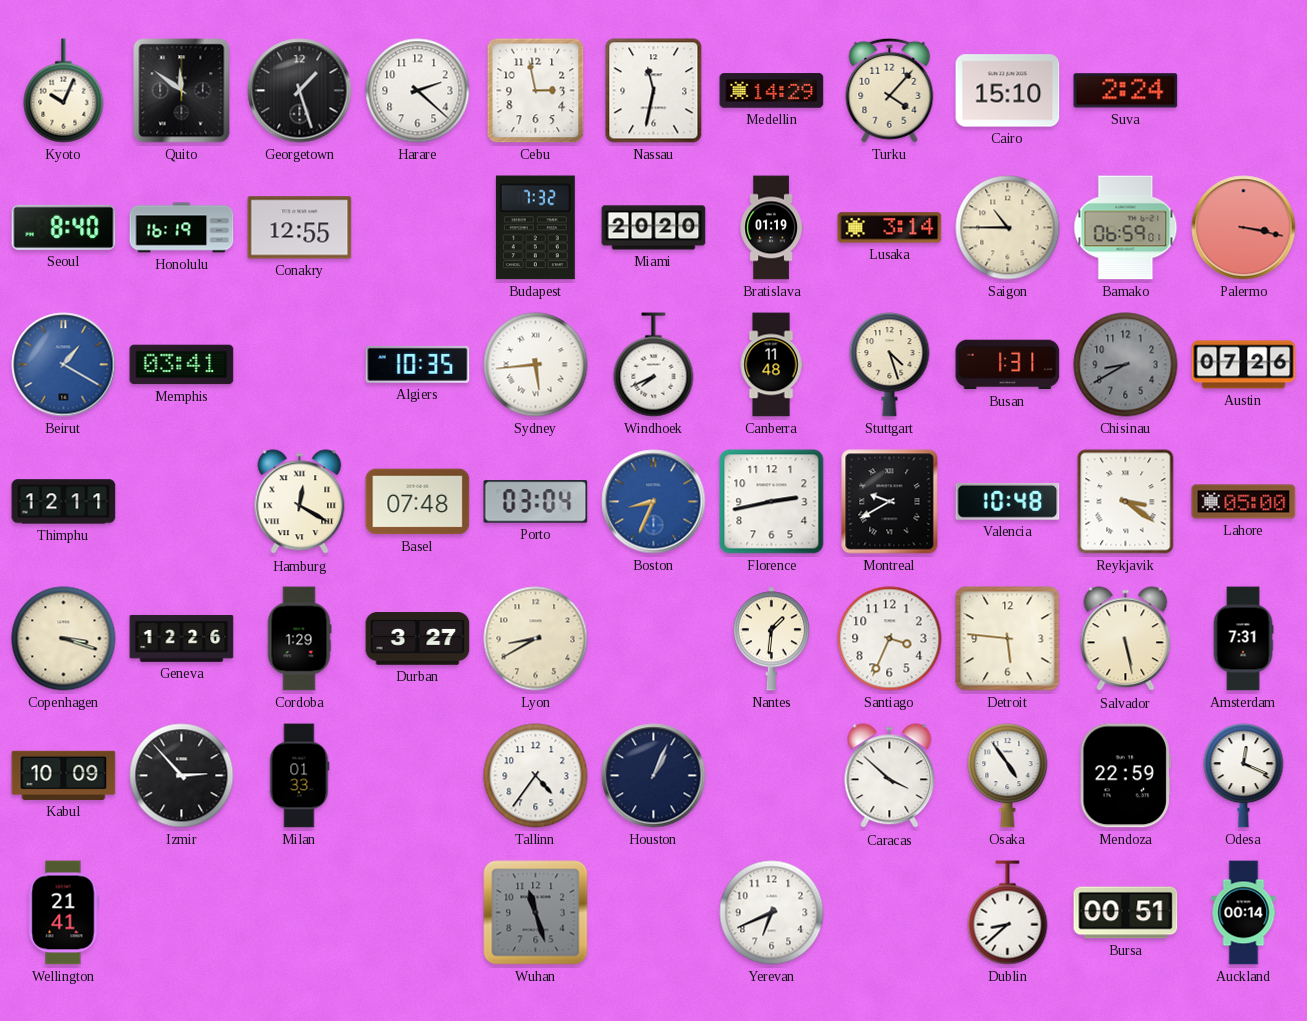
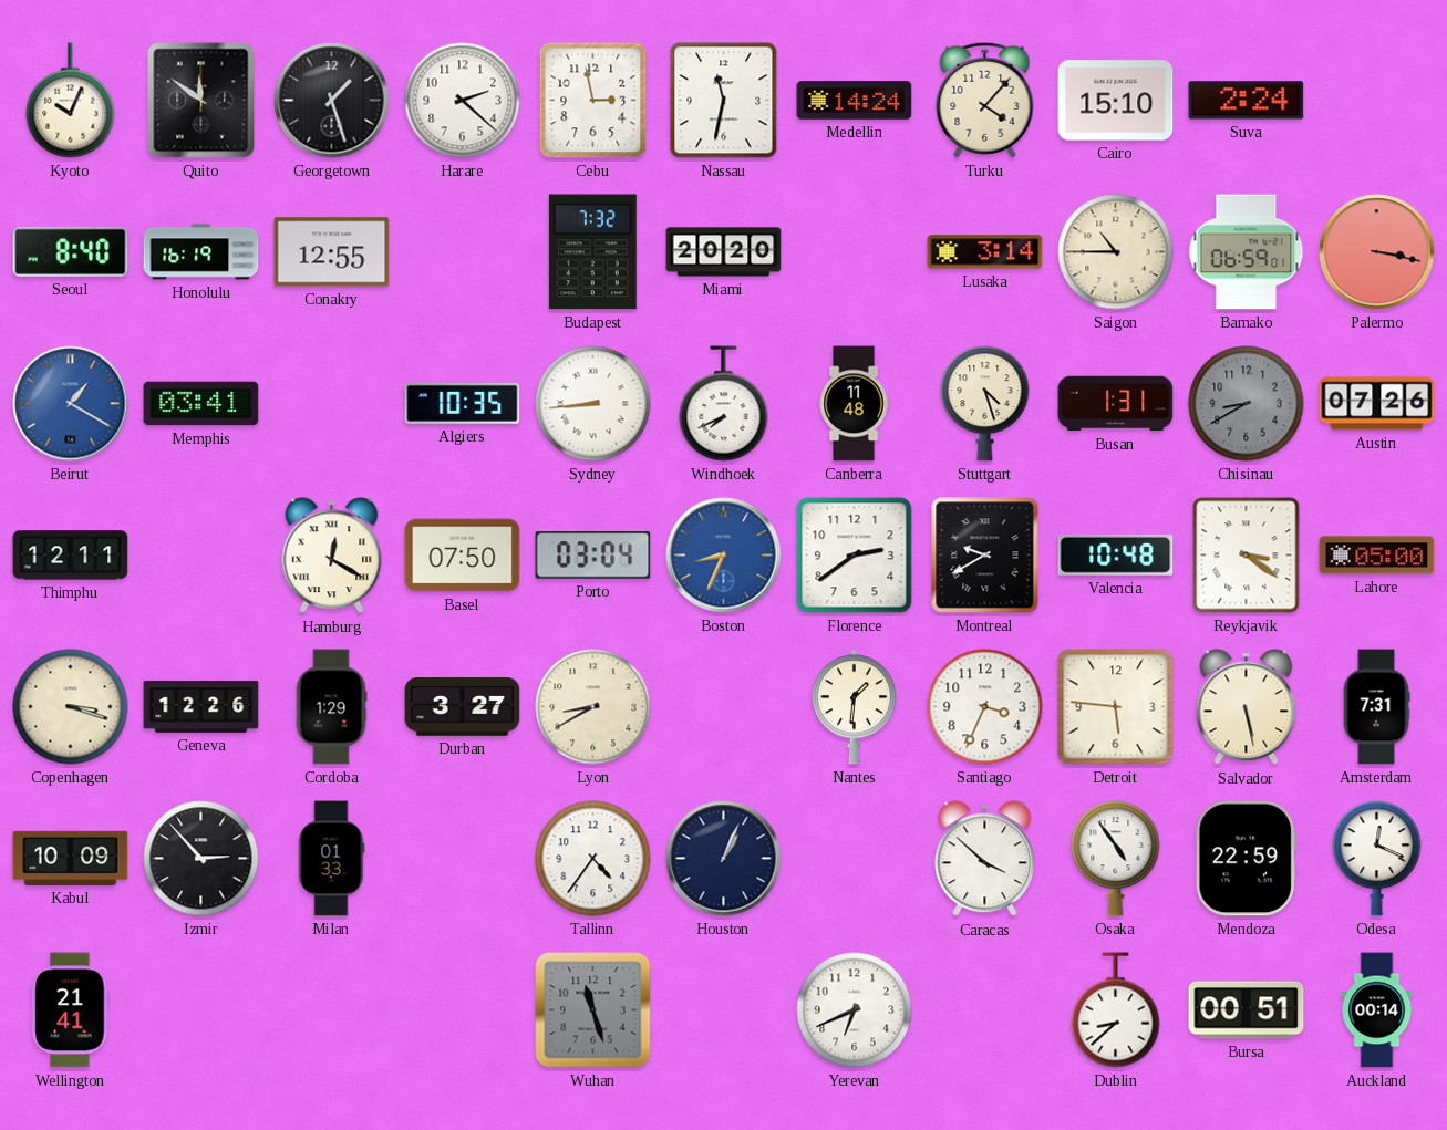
Medellin: 14:29 -> 14:24
Bratislava: 01:19 -> none
Sydney: 5:44 -> 8:44
Basel: 07:48 -> 07:50
Florence: 2:43 -> 2:39
